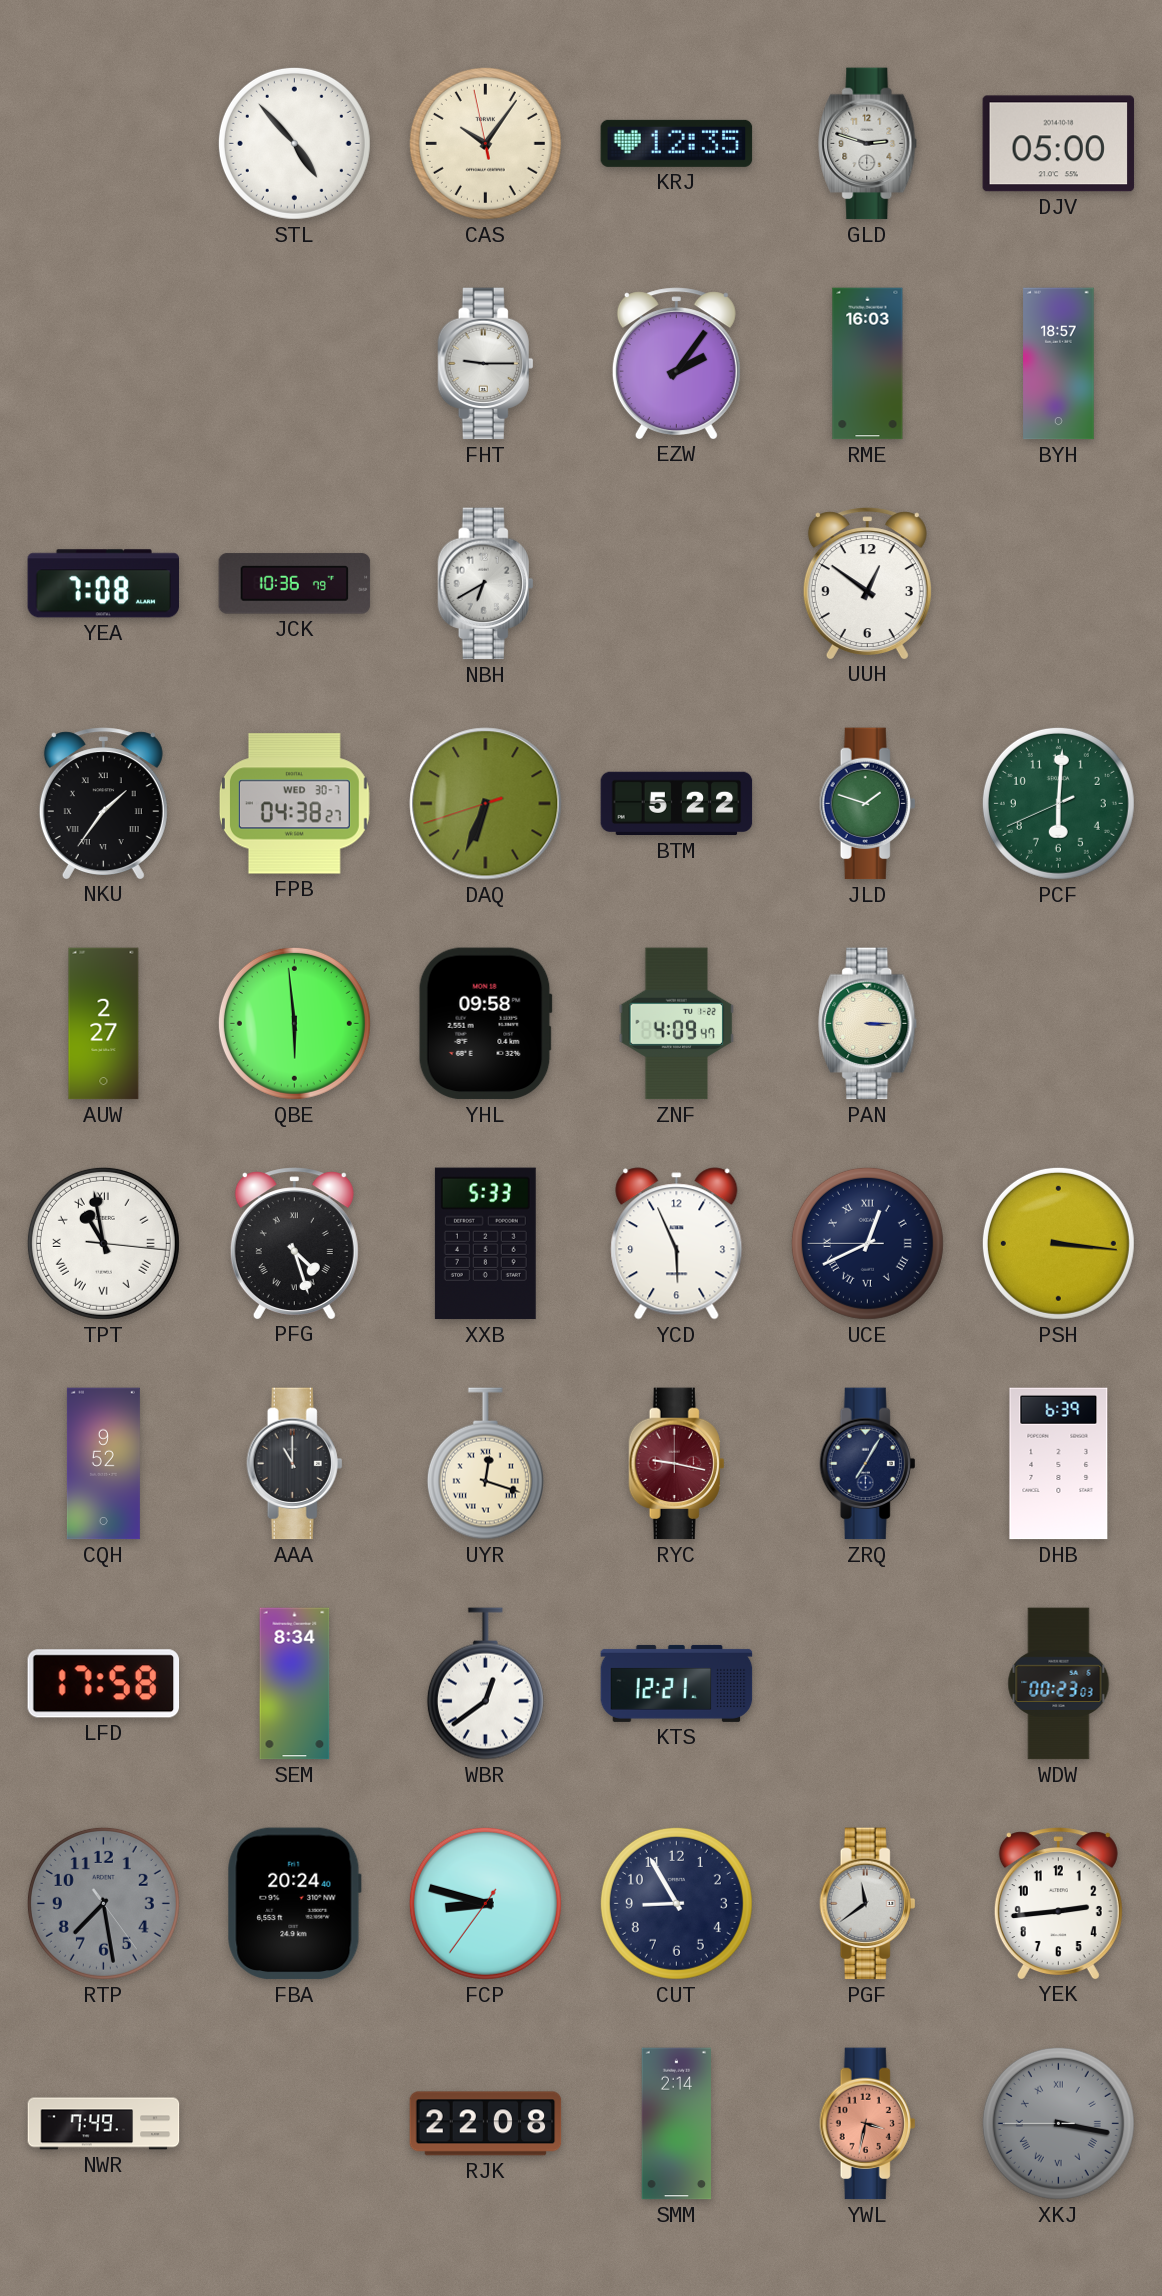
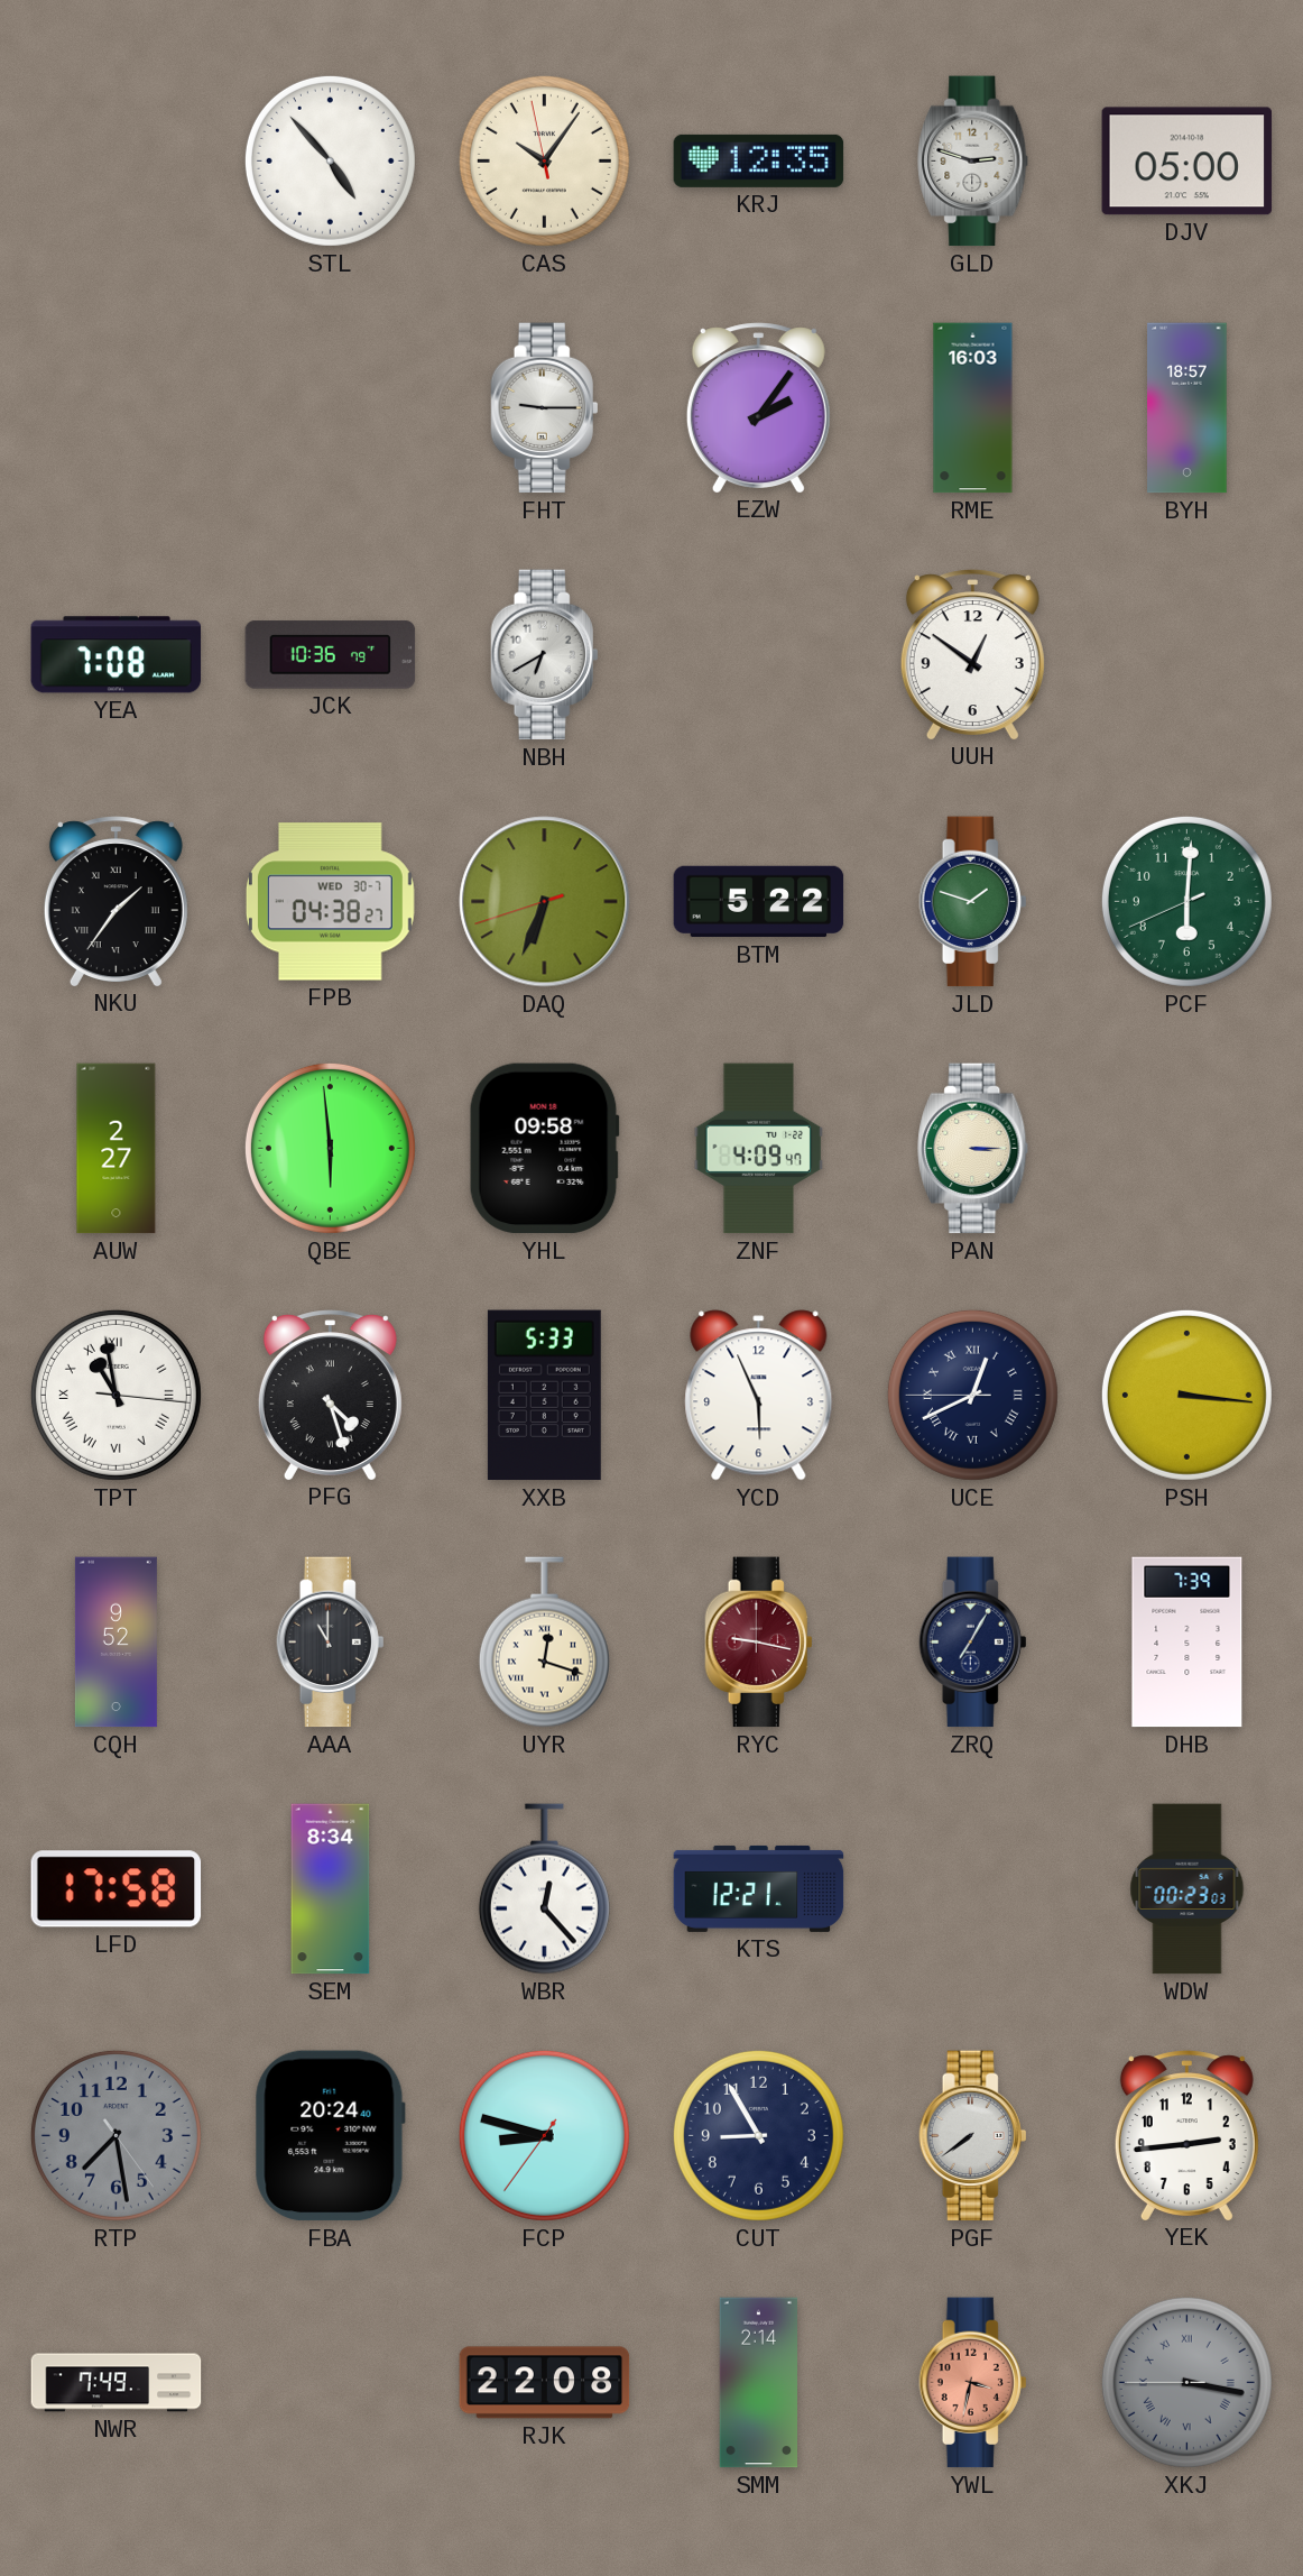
DHB: 6:39 -> 7:39
WBR: 12:39 -> 12:23
PGF: 11:39 -> 7:39
